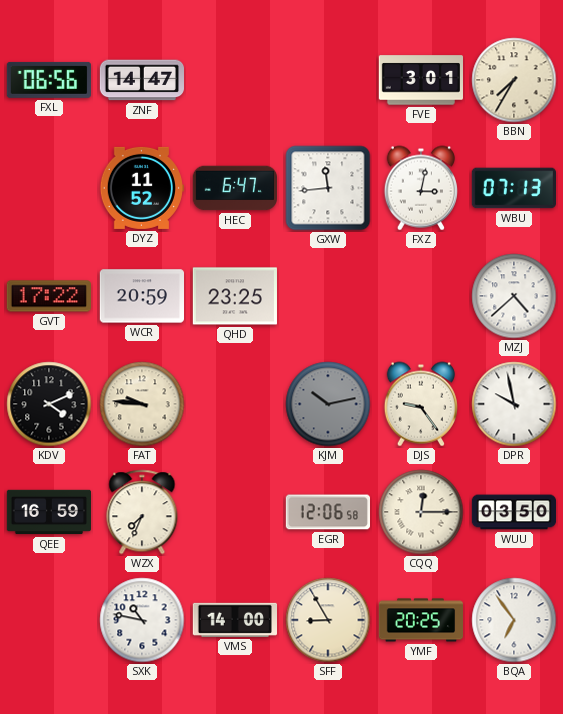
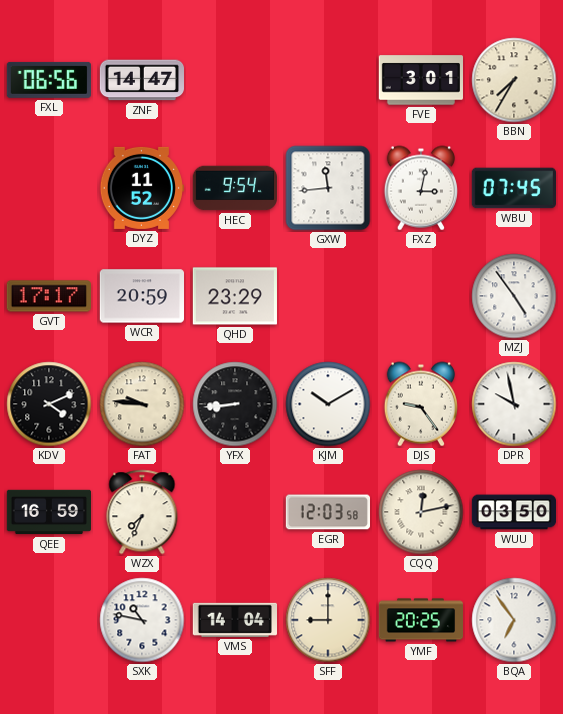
HEC: 6:47 -> 9:54
WBU: 07:13 -> 07:45
GVT: 17:22 -> 17:17
QHD: 23:25 -> 23:29
MZJ: 4:38 -> 4:54
YFX: none -> 8:44
KJM: 10:13 -> 10:10
KJM dial: grey -> white
EGR: 12:06 -> 12:03
CQQ: 12:15 -> 12:13
VMS: 14:00 -> 14:04
SFF: 8:55 -> 9:00
